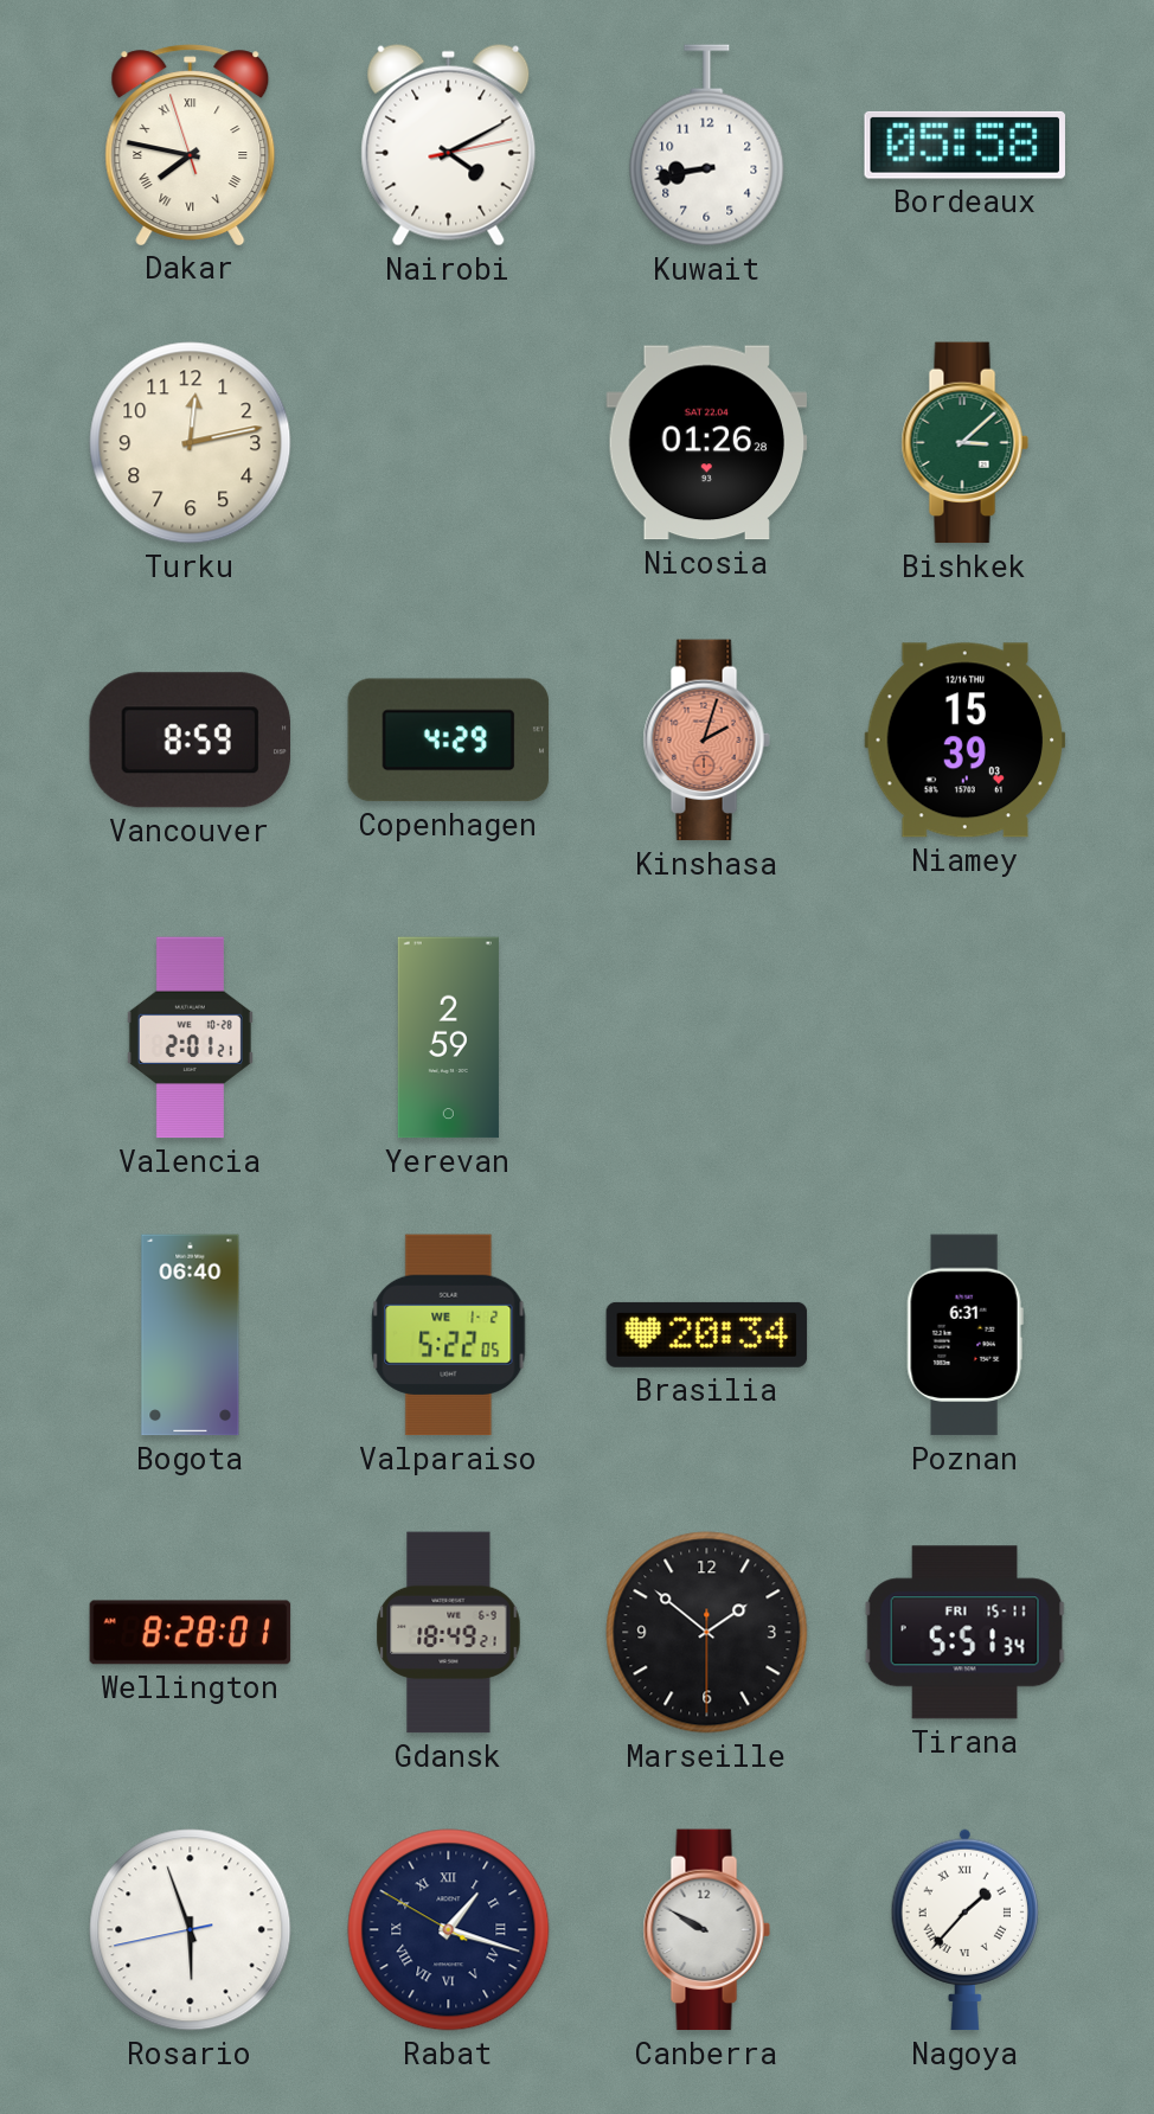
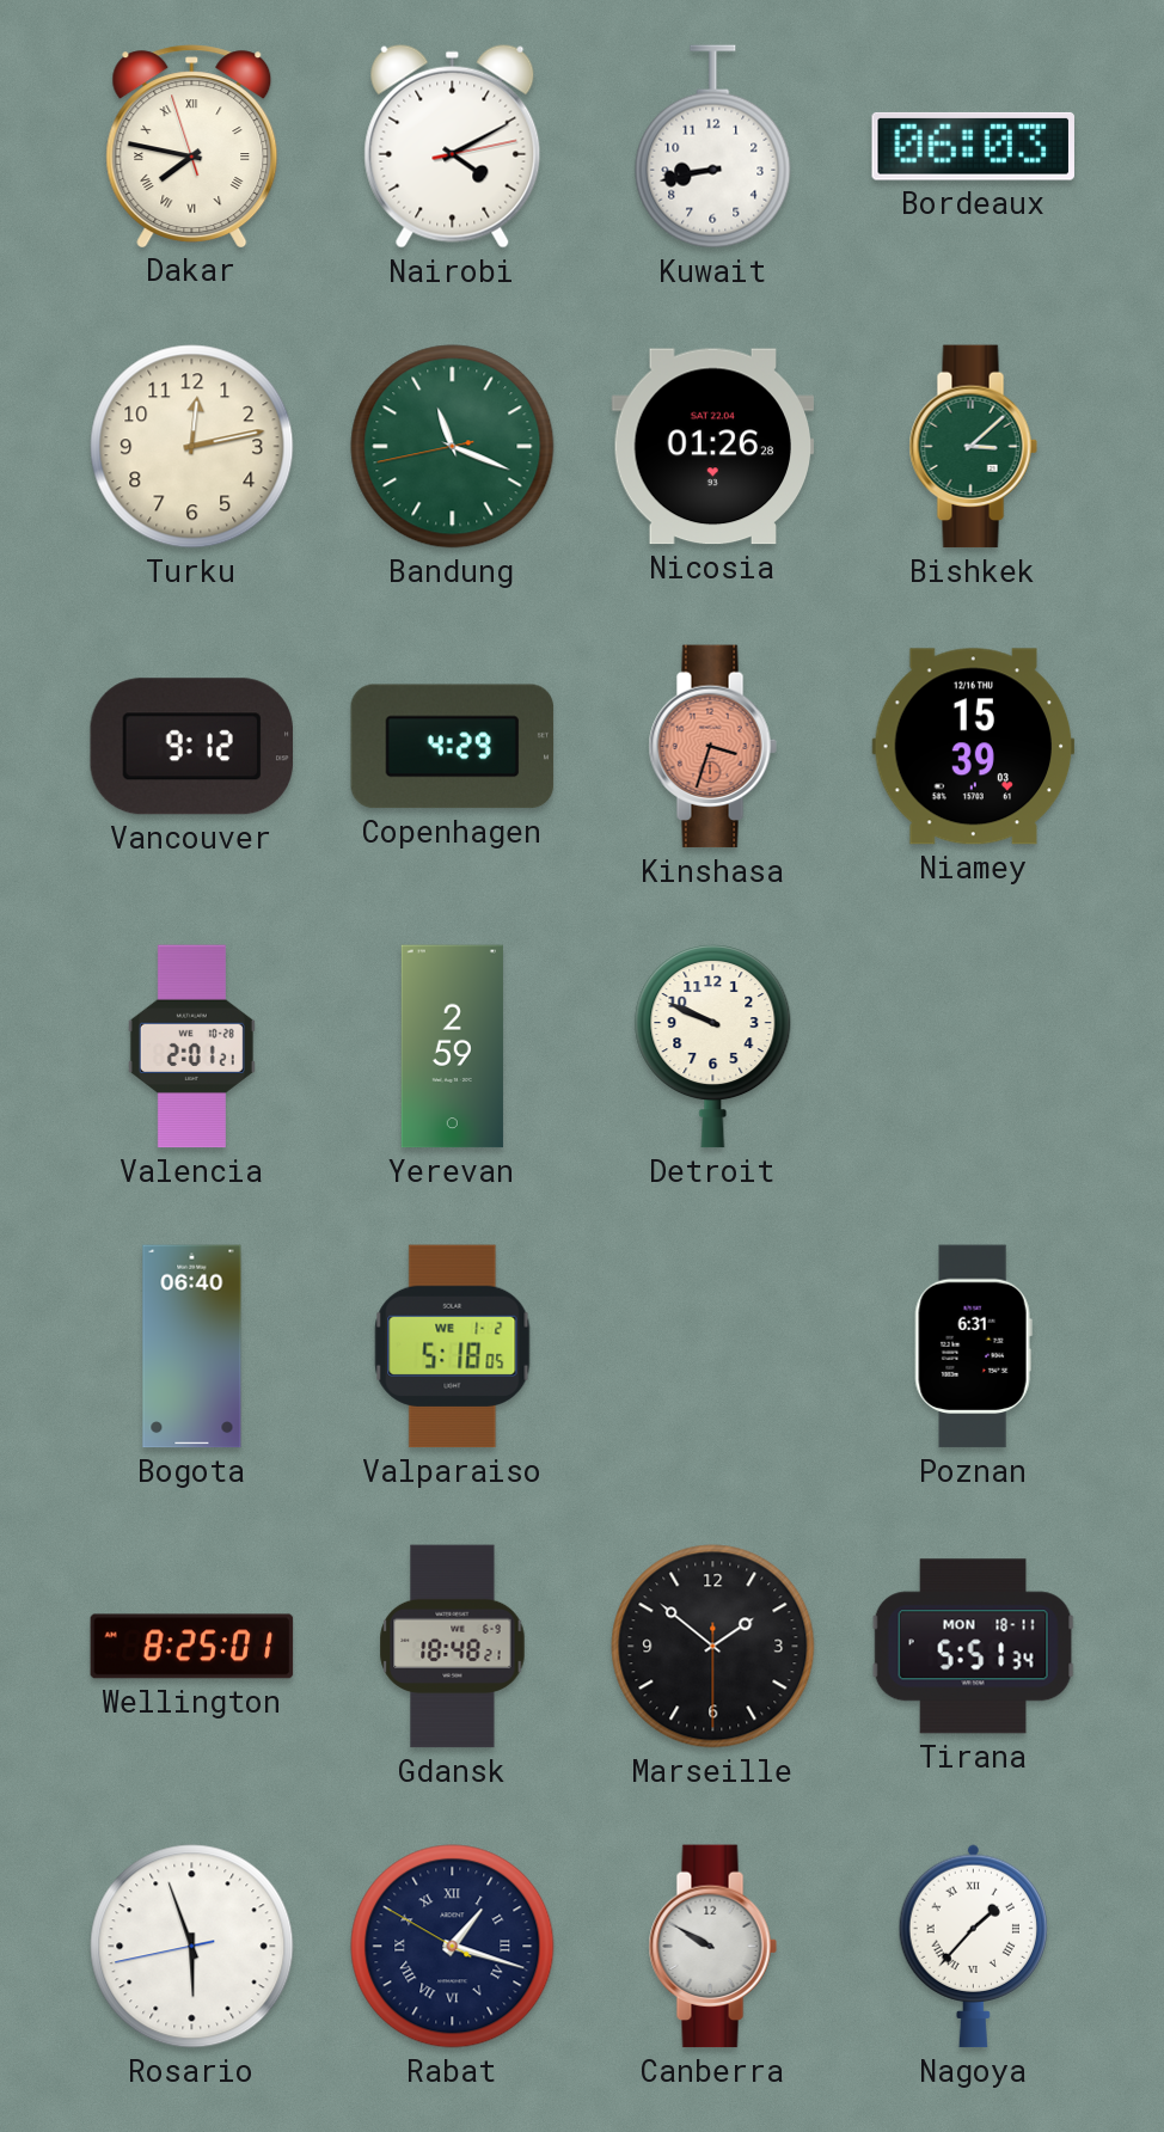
Bordeaux: 05:58 -> 06:03
Bandung: none -> 11:18
Vancouver: 8:59 -> 9:12
Kinshasa: 2:03 -> 3:33
Detroit: none -> 9:49
Valparaiso: 5:22 -> 5:18
Brasilia: 20:34 -> none
Wellington: 8:28 -> 8:25
Gdansk: 18:49 -> 18:48
Tirana date: FRI 15-11 -> MON 18-11
